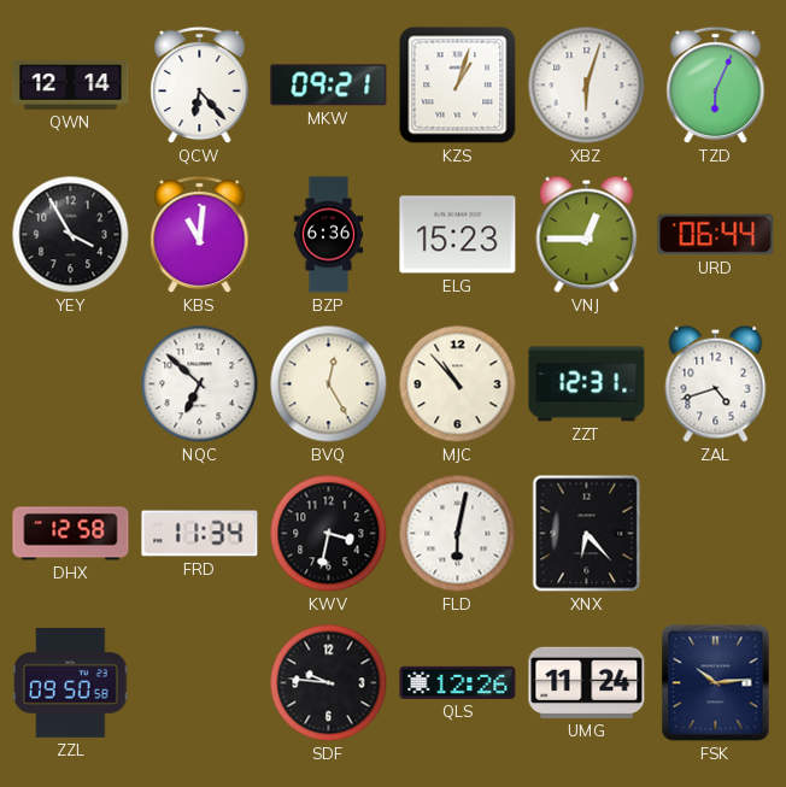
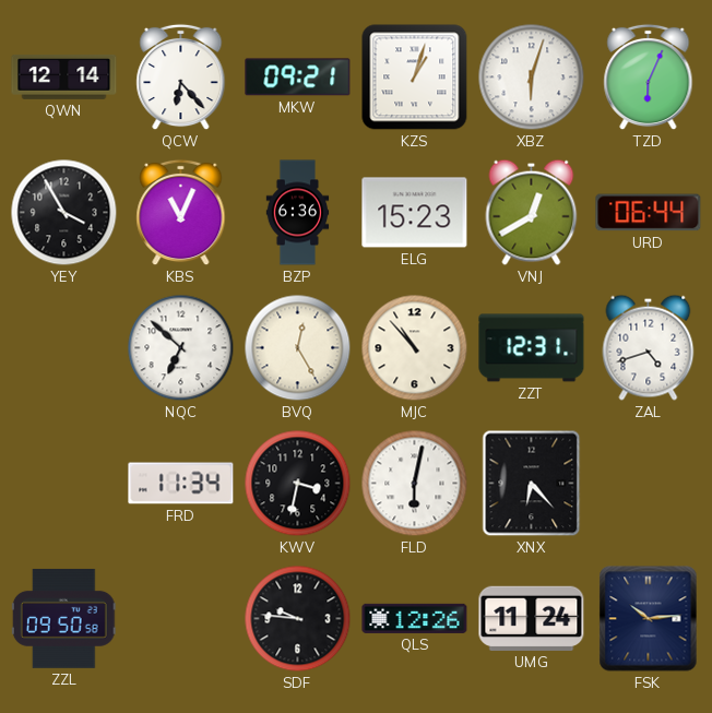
KBS: 11:01 -> 11:04
VNJ: 12:45 -> 12:40
DHX: 12:58 -> none
